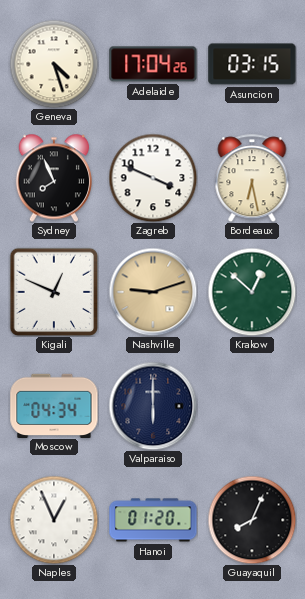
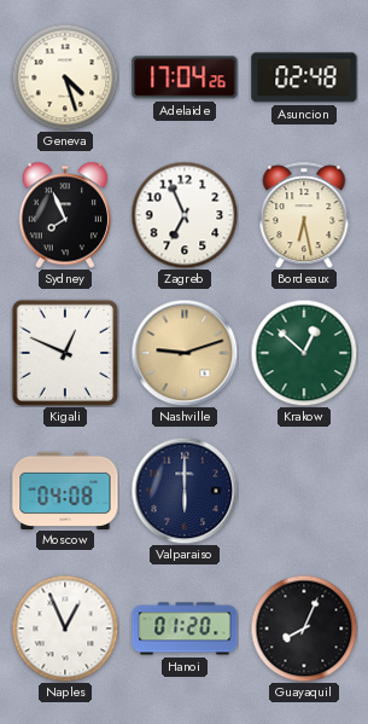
Asuncion: 03:15 -> 02:48
Zagreb: 3:49 -> 6:56
Moscow: 04:34 -> 04:08
